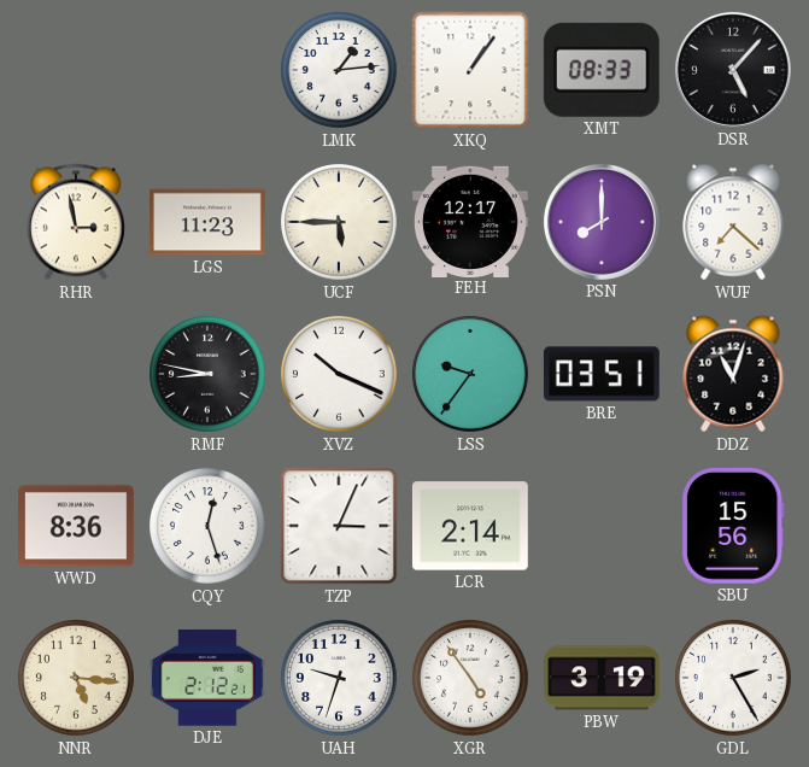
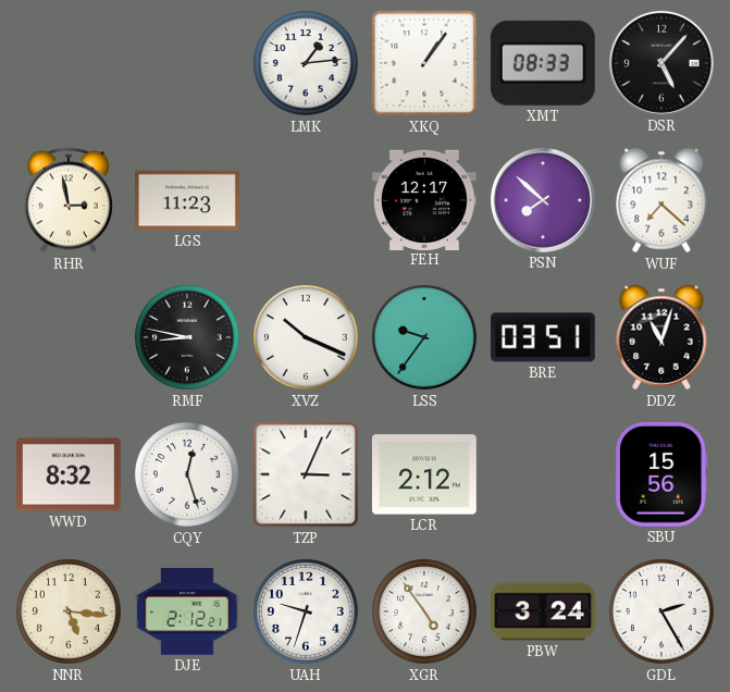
UCF: 5:45 -> none
PSN: 8:00 -> 7:52
WWD: 8:36 -> 8:32
LCR: 2:14 -> 2:12
PBW: 3:19 -> 3:24
